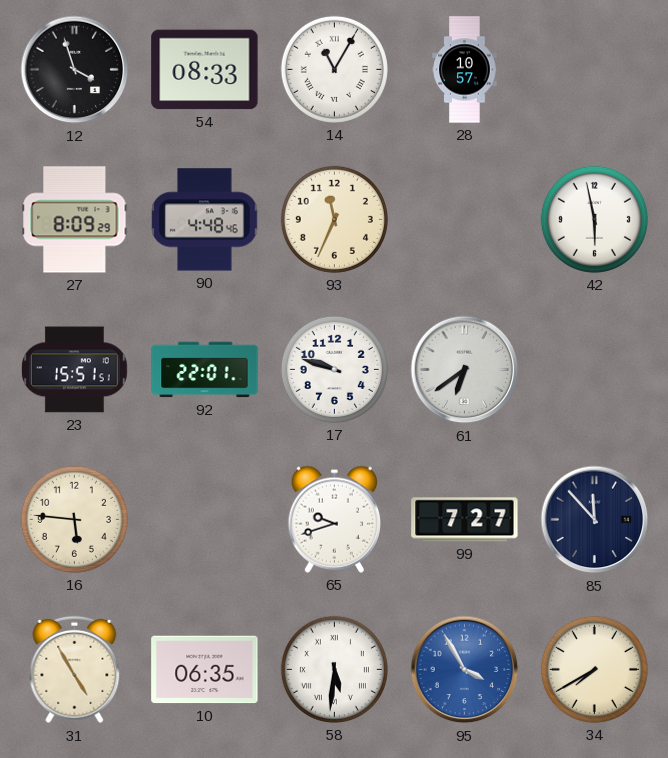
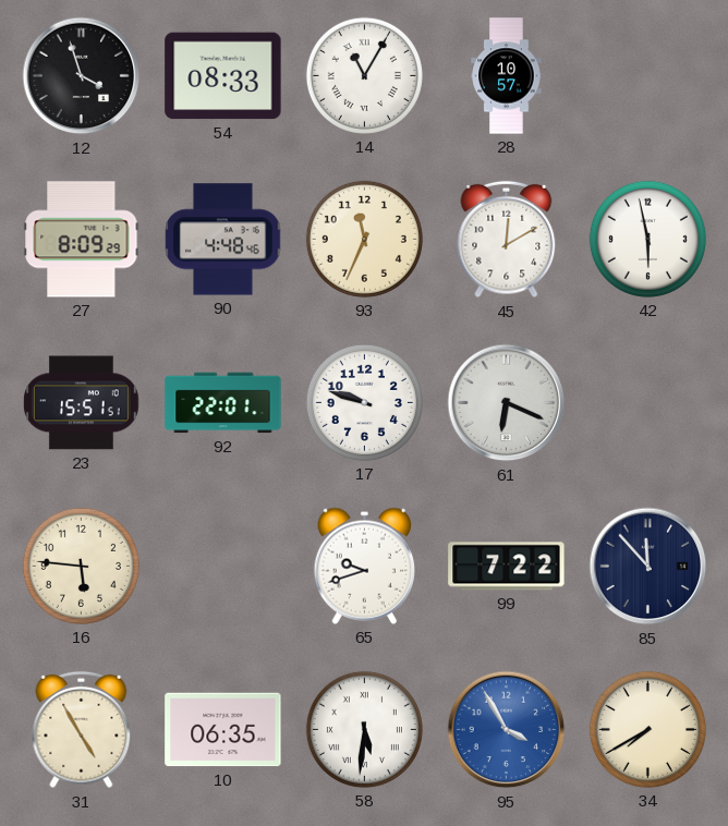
45: none -> 12:10
61: 6:39 -> 6:19
99: 7:27 -> 7:22
